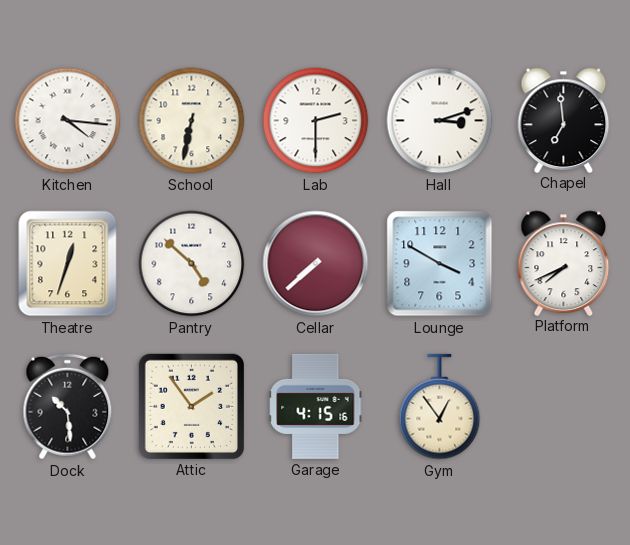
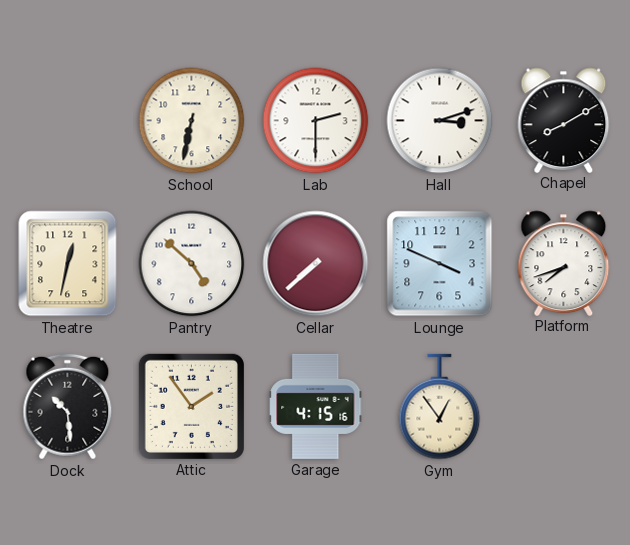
Kitchen: 4:16 -> none
Chapel: 6:59 -> 8:10
Theatre: 12:33 -> 12:32
Lounge: 3:50 -> 3:49
Platform: 7:41 -> 7:42
